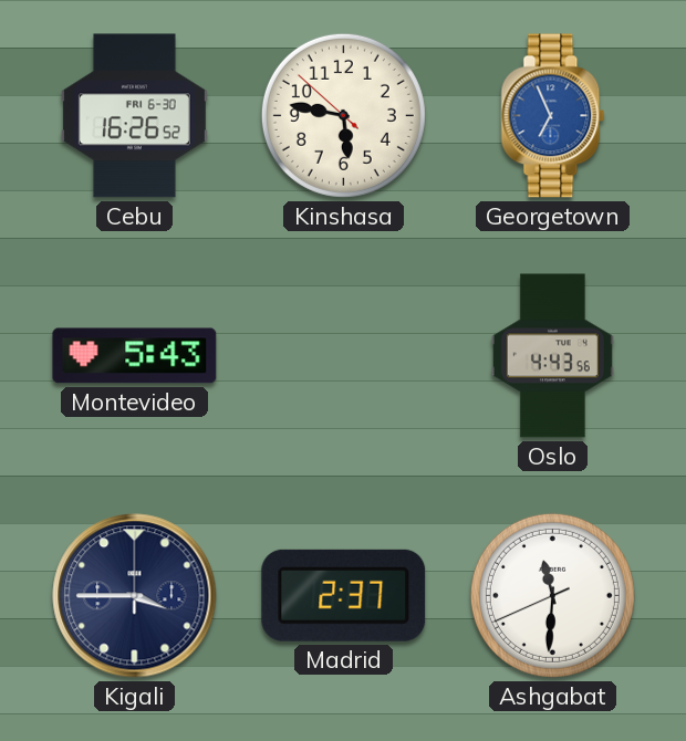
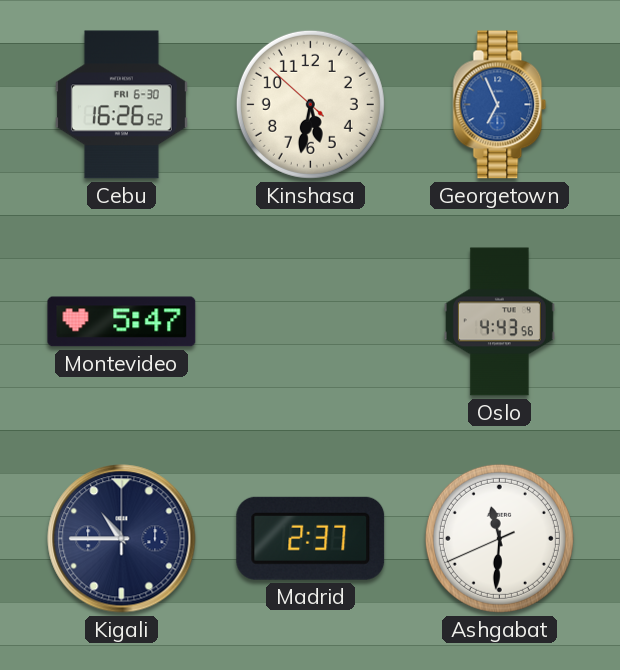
Kinshasa: 5:46 -> 5:31
Montevideo: 5:43 -> 5:47
Kigali: 3:45 -> 10:45
